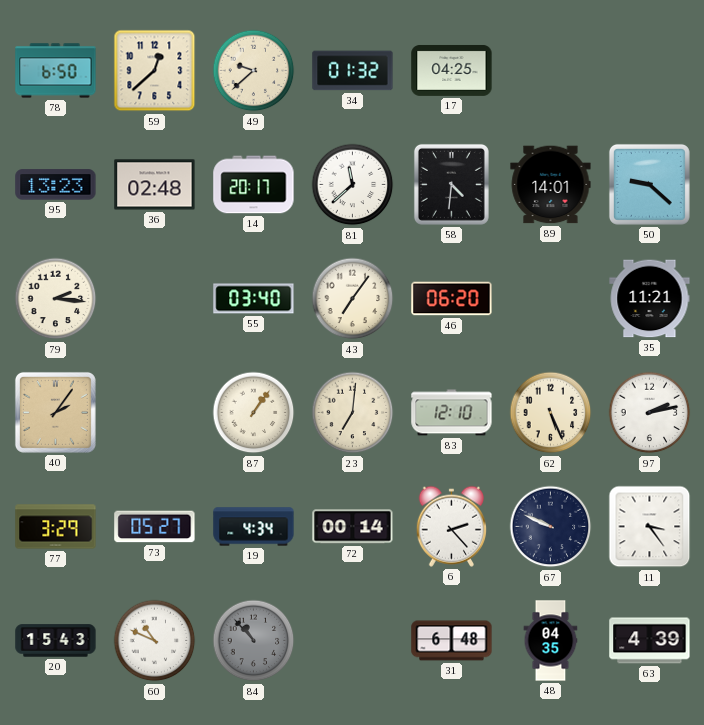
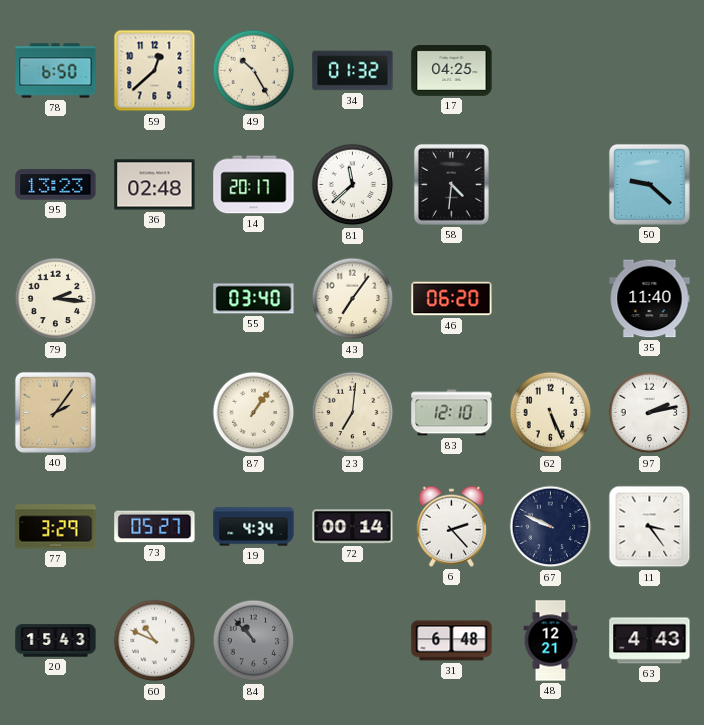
49: 9:38 -> 10:25
89: 14:01 -> none
35: 11:21 -> 11:40
48: 04:35 -> 12:21
63: 4:39 -> 4:43
